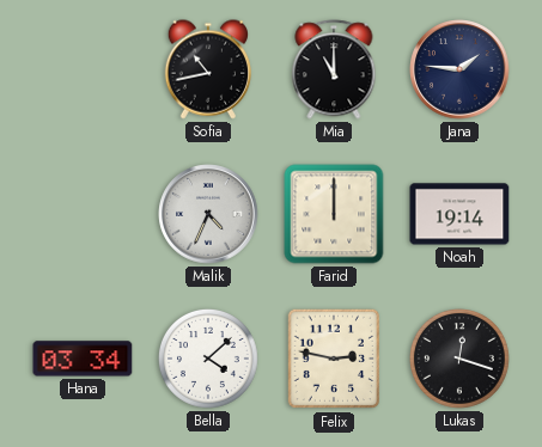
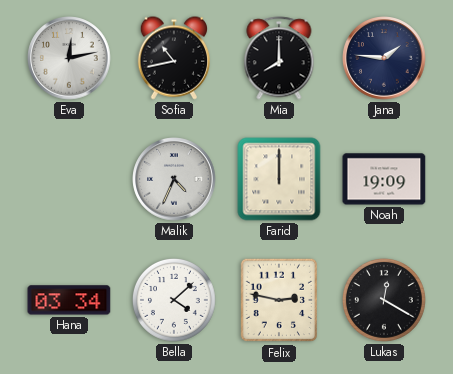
Eva: none -> 12:13
Mia: 11:00 -> 8:00
Noah: 19:14 -> 19:09
Lukas: 12:18 -> 12:20
